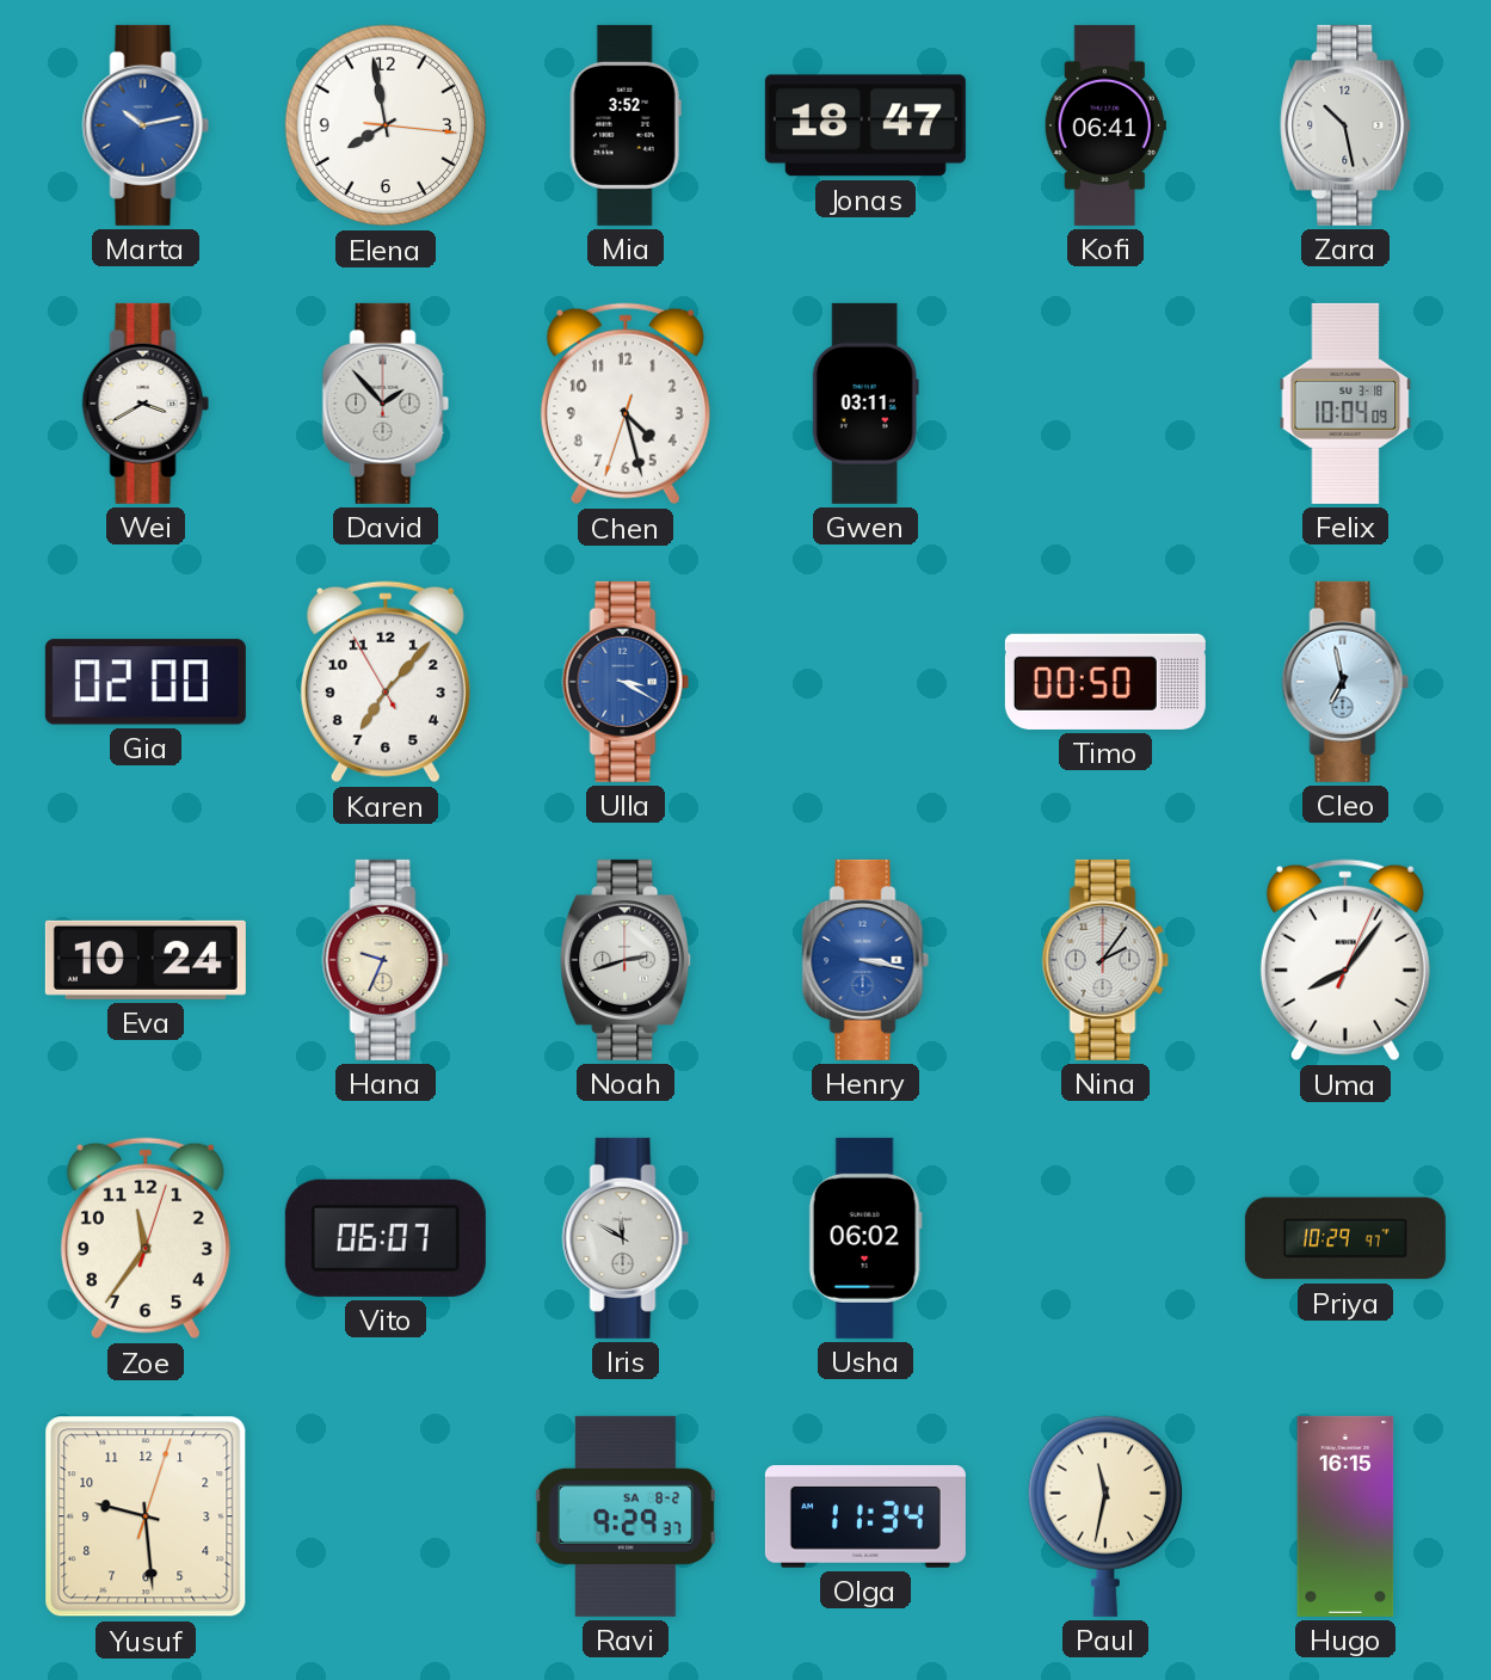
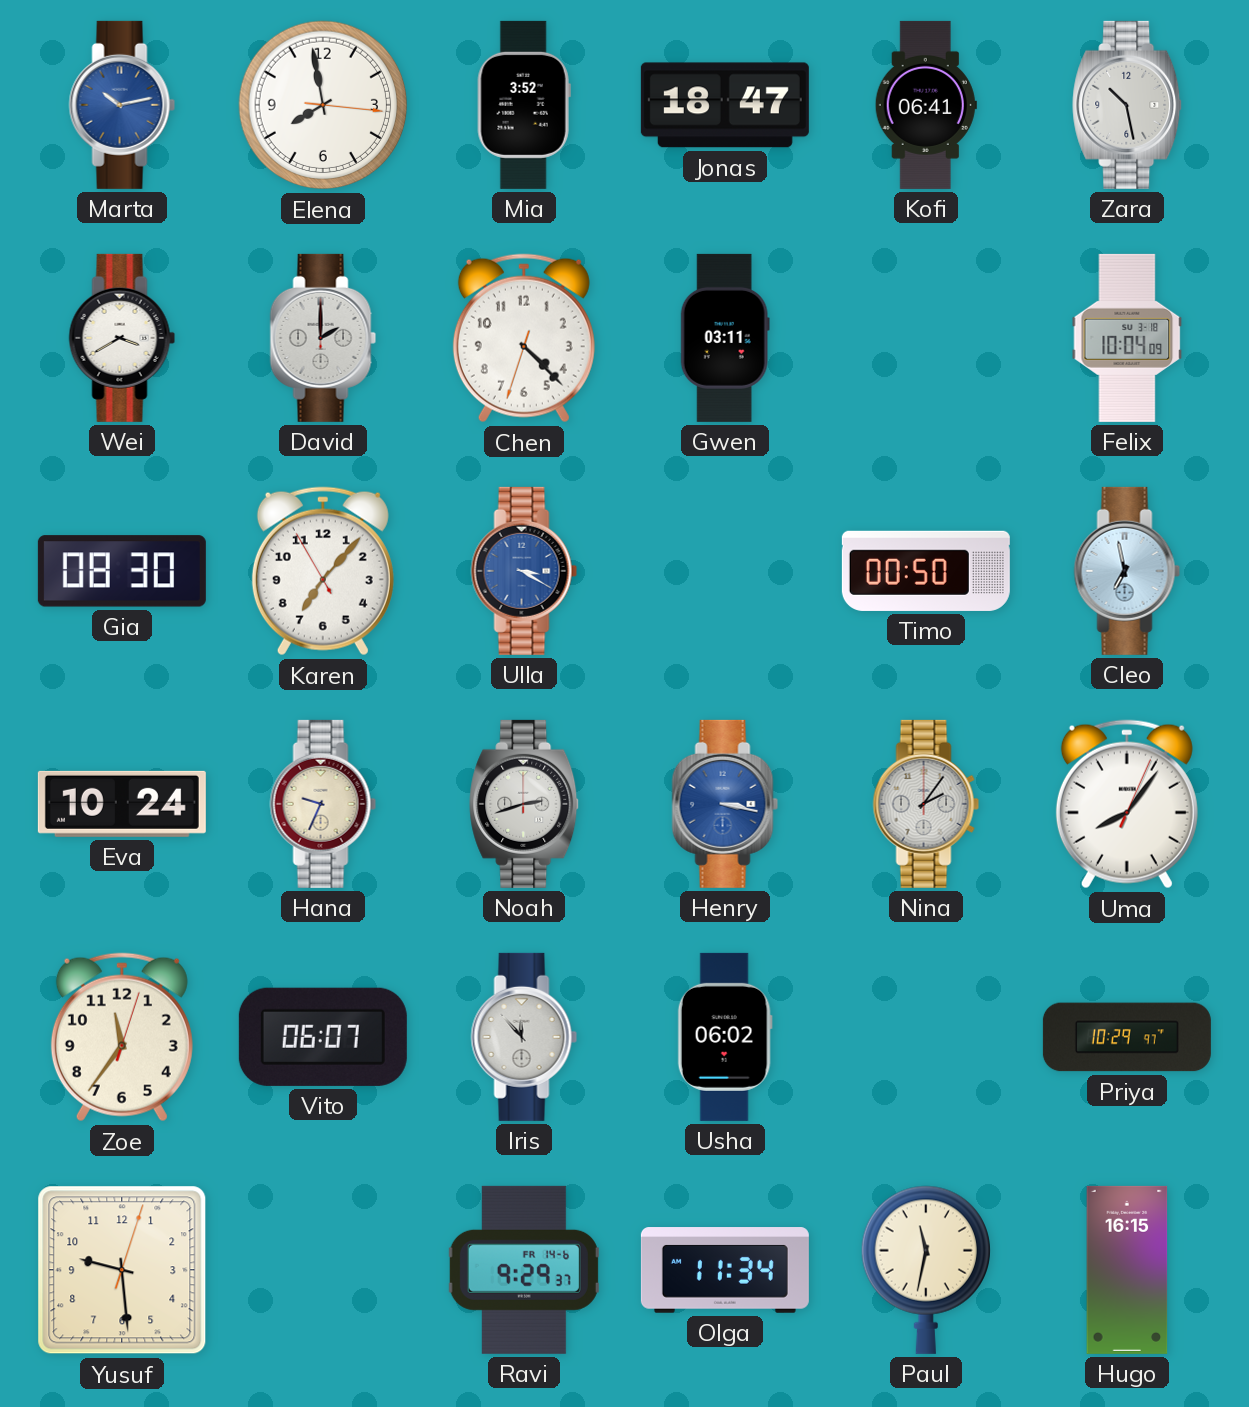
David: 1:53 -> 2:00
Chen: 4:27 -> 4:22
Gia: 02:00 -> 08:30
Iris: 11:50 -> 11:53
Ravi date: SA 8-2 -> FR 14-6
